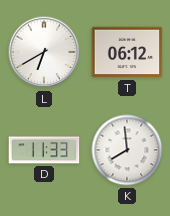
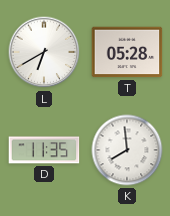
T: 06:12 -> 05:28
D: 11:33 -> 11:35
